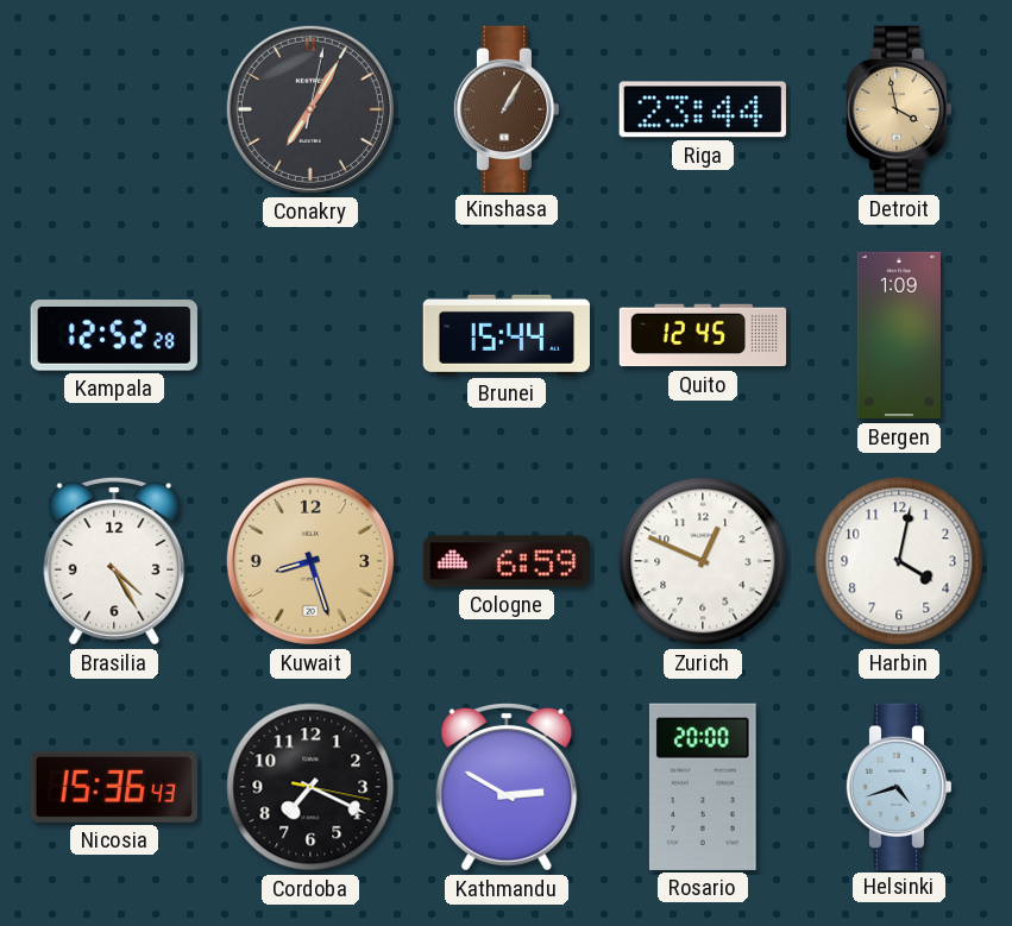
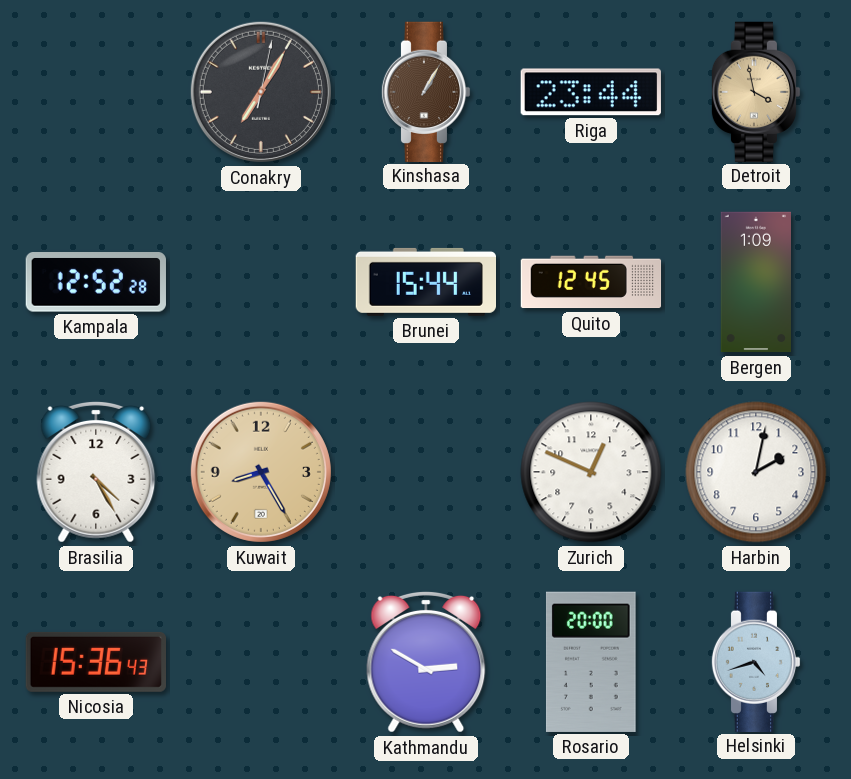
Kuwait: 8:27 -> 8:25
Cologne: 6:59 -> none
Harbin: 4:02 -> 2:02
Cordoba: 7:19 -> none
